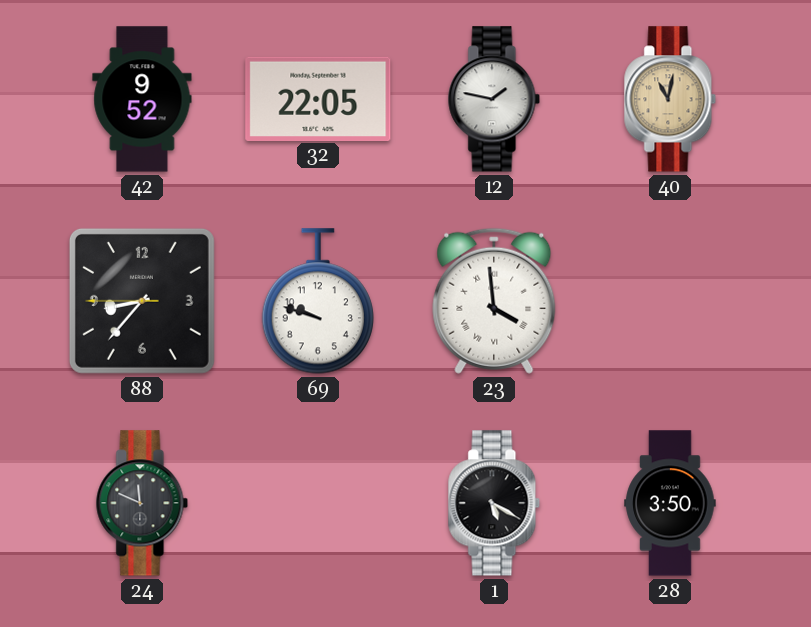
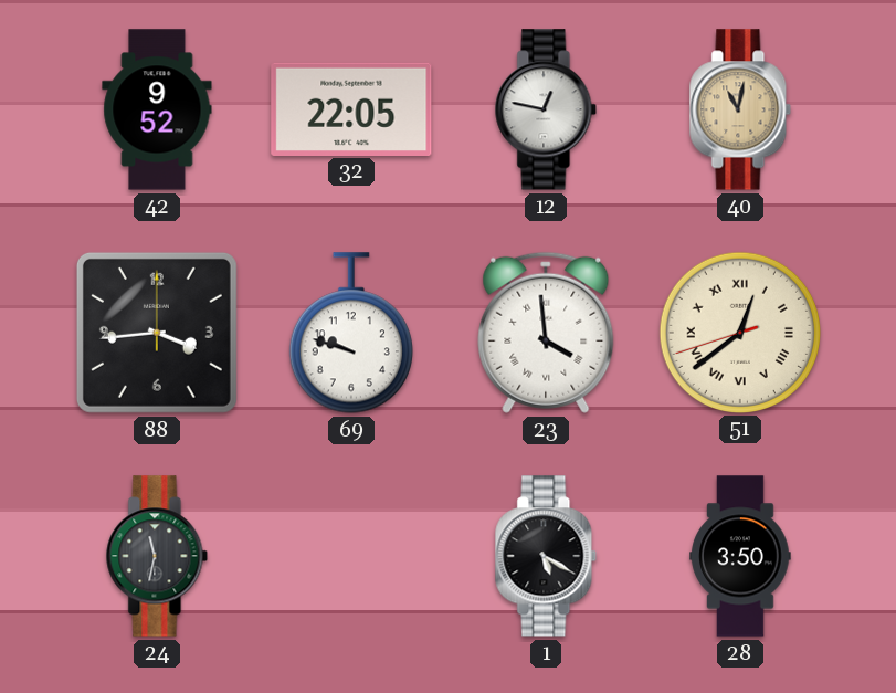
12: 1:47 -> 12:47
88: 8:36 -> 3:44
51: none -> 12:38
24: 11:49 -> 11:32
